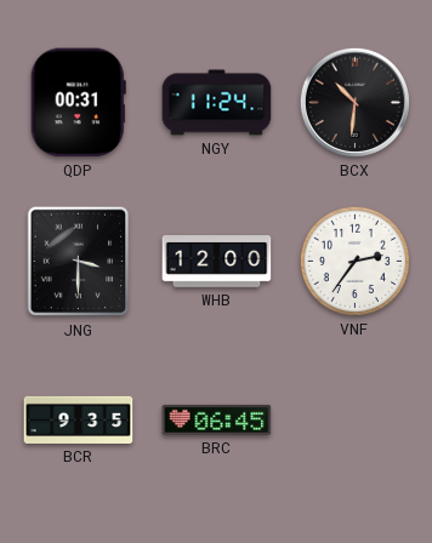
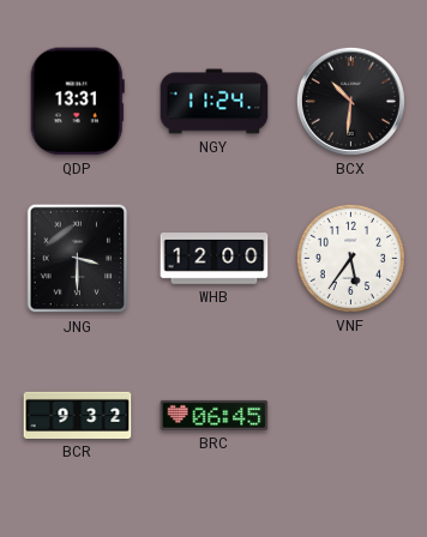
QDP: 00:31 -> 13:31
VNF: 2:36 -> 5:36
BCR: 9:35 -> 9:32
